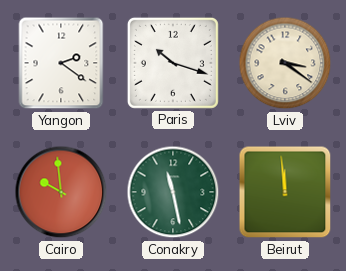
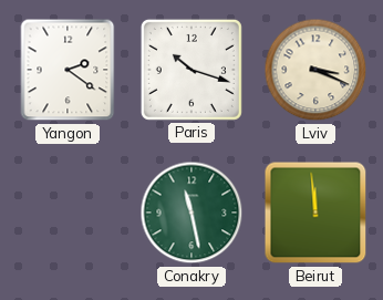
Lviv: 3:21 -> 3:19
Cairo: 9:59 -> none
